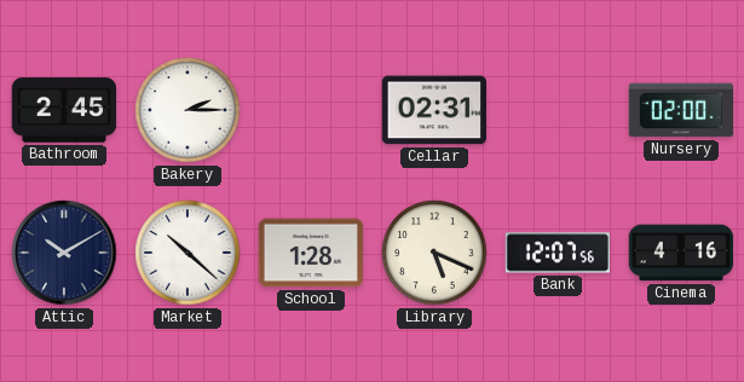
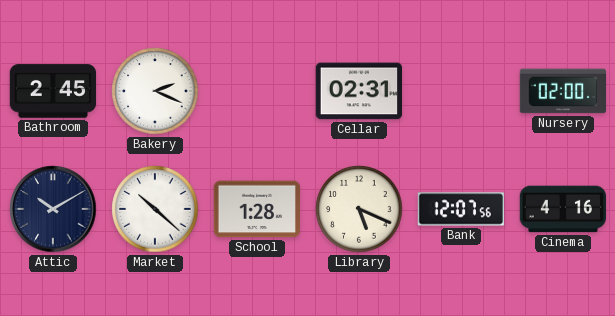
Bakery: 2:15 -> 2:19
